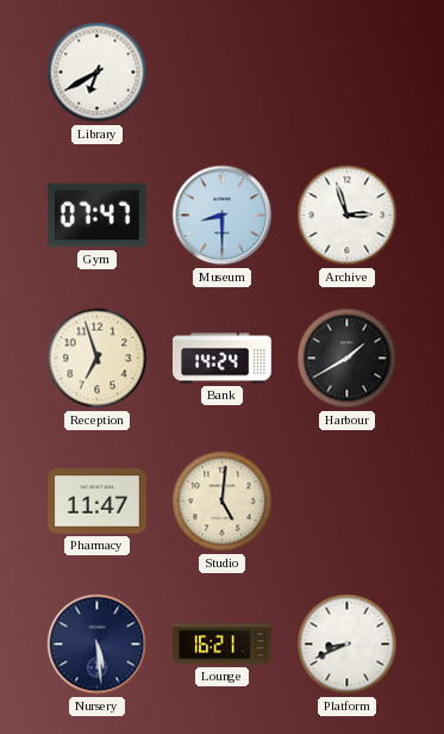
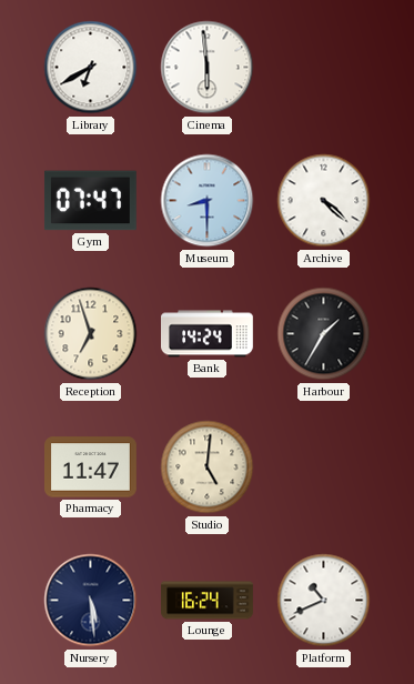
Cinema: none -> 5:59
Archive: 2:57 -> 4:22
Harbour: 1:40 -> 1:35
Lounge: 16:21 -> 16:24
Platform: 8:41 -> 10:41
